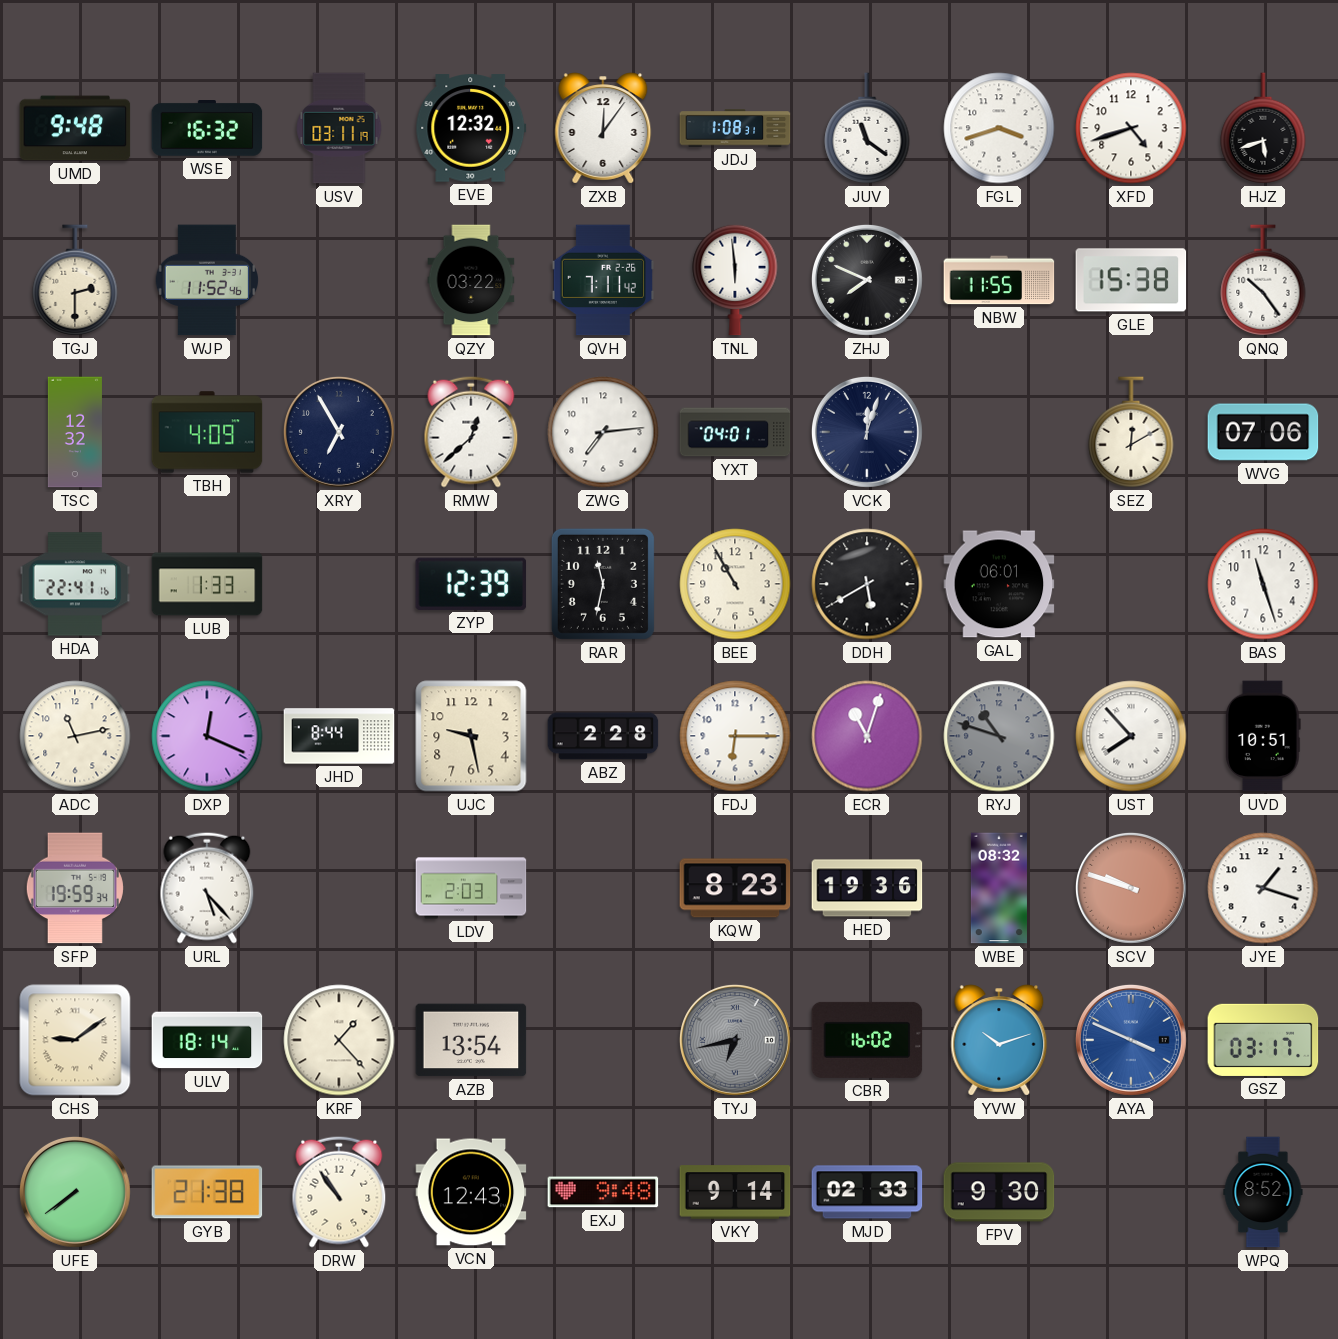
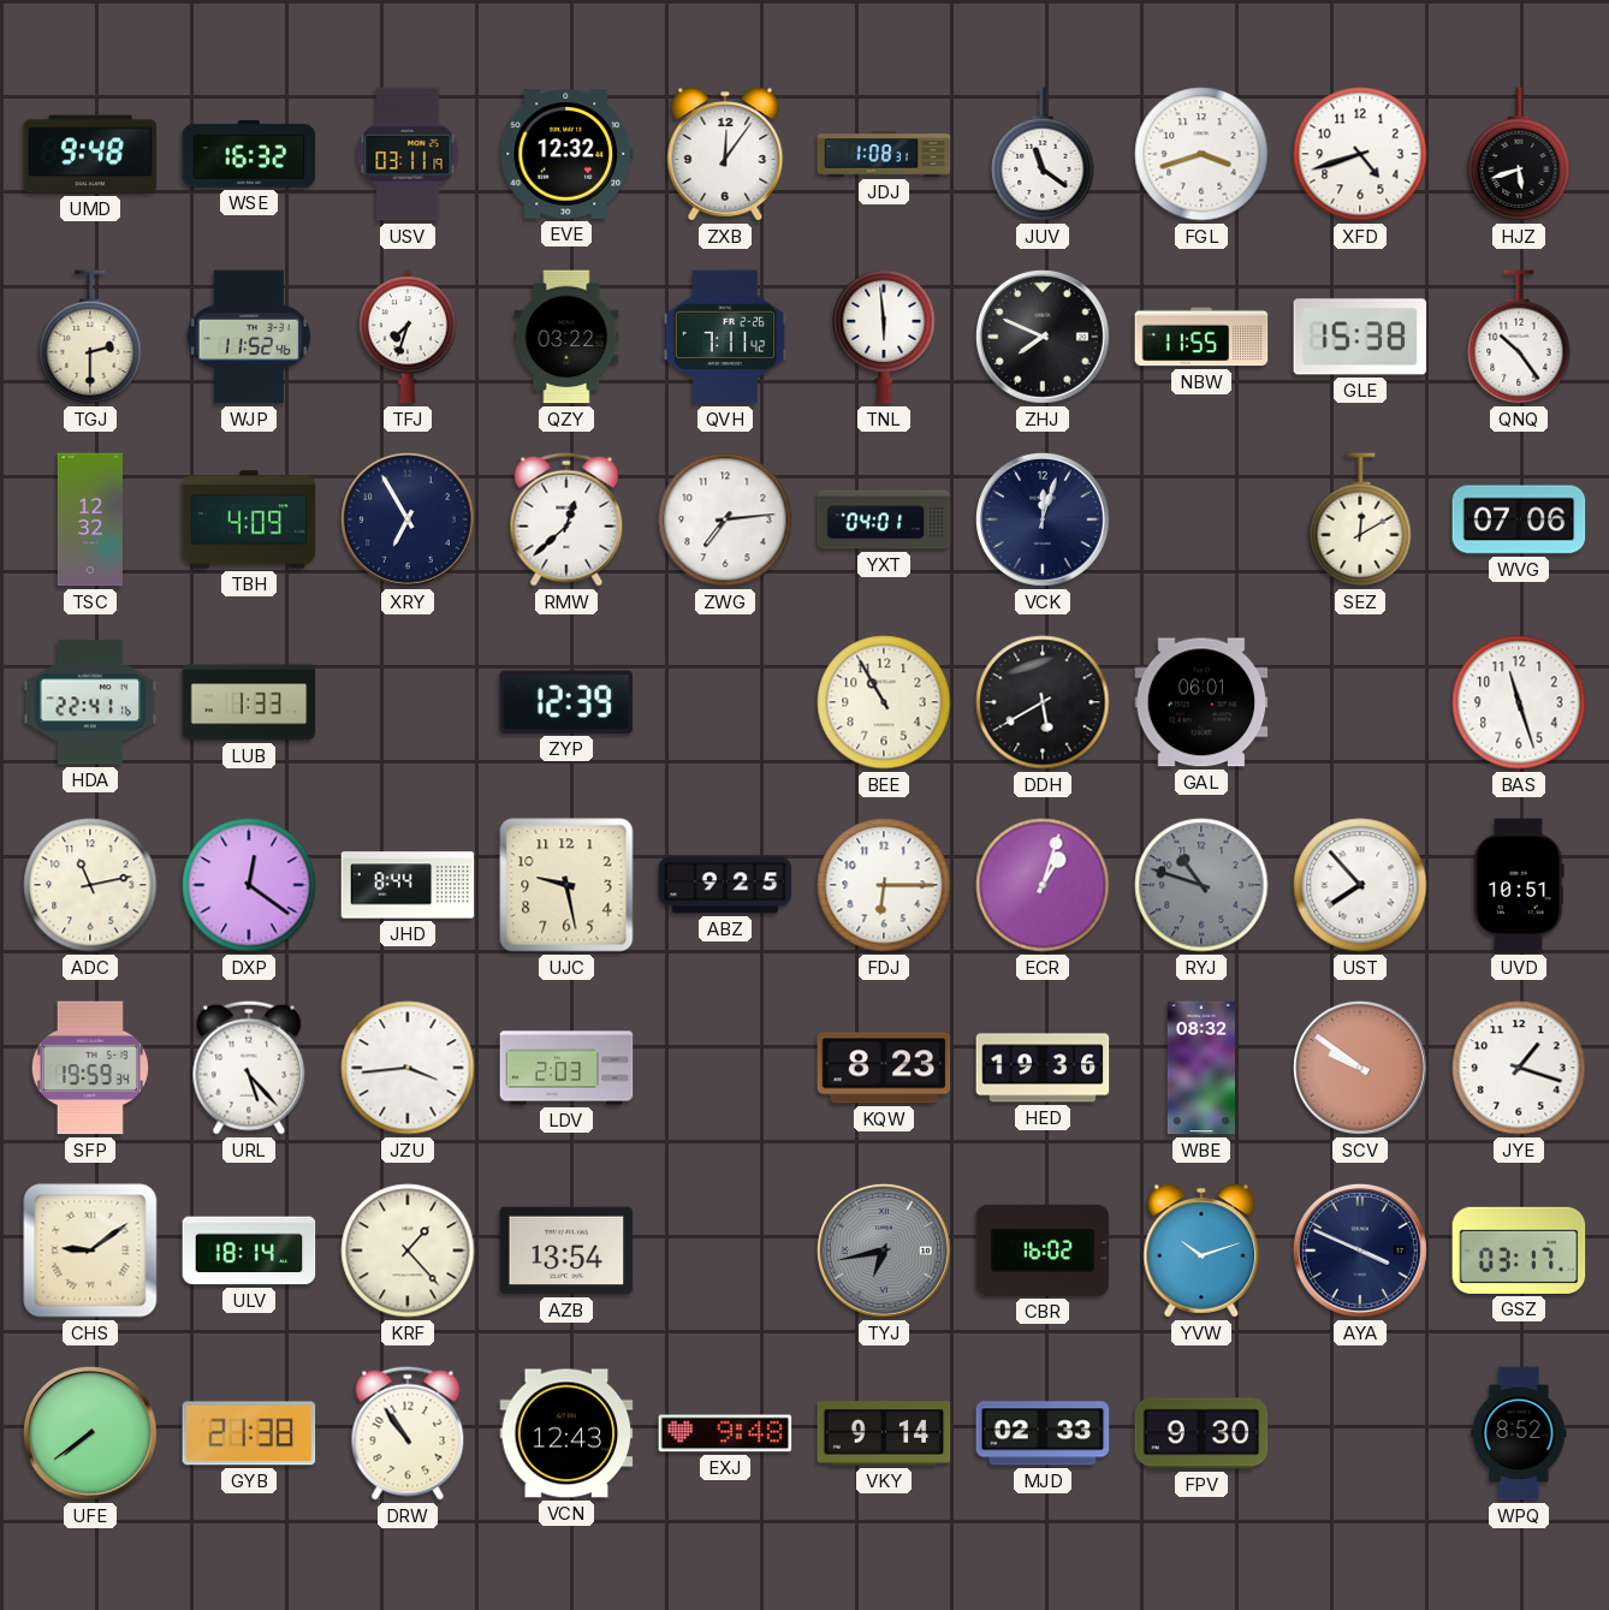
TFJ: none -> 7:33
RAR: 11:32 -> none
DXP: 12:19 -> 12:21
ABZ: 2:28 -> 9:25
ECR: 11:03 -> 1:03
JZU: none -> 3:44
SCV: 9:48 -> 9:51
AYA dial: blue -> navy
